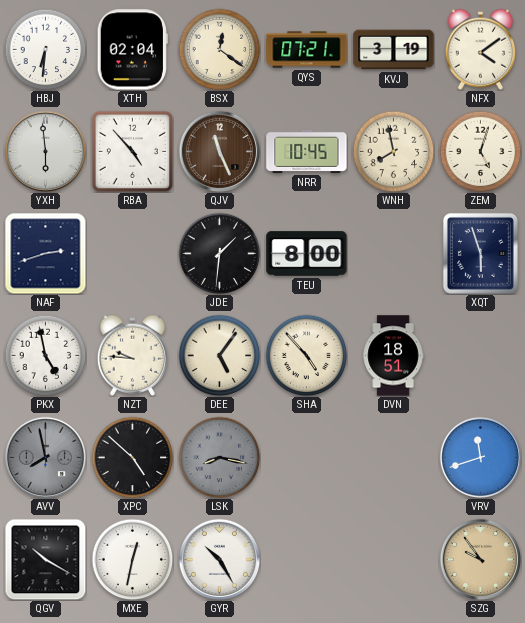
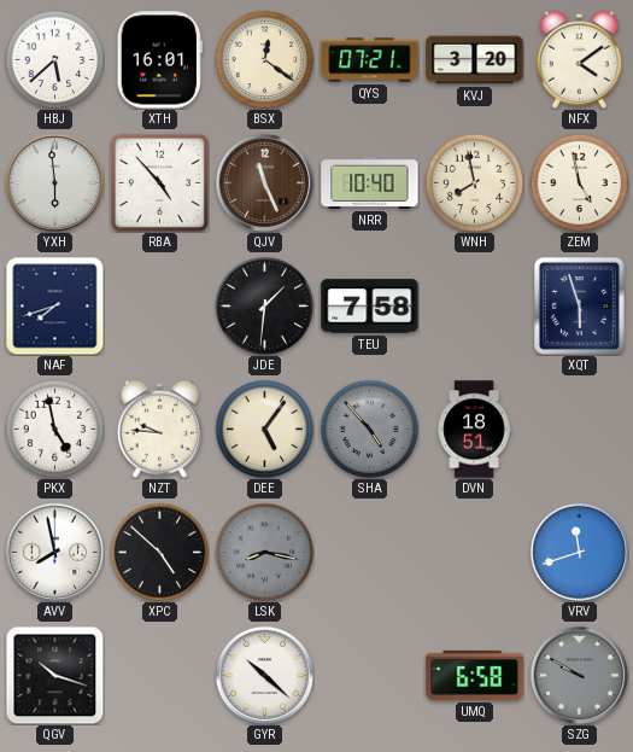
HBJ: 6:31 -> 5:38
XTH: 02:04 -> 16:01
KVJ: 3:19 -> 3:20
NRR: 10:45 -> 10:40
ZEM: 5:03 -> 4:58
NAF: 2:42 -> 7:42
TEU: 8:00 -> 7:58
SHA dial: cream -> grey
AVV dial: grey -> white
QGV: 10:20 -> 10:18
MXE: 12:32 -> none
GYR: 10:25 -> 10:22
UMQ: none -> 6:58
SZG: 9:54 -> 9:50
SZG dial: champagne -> grey
